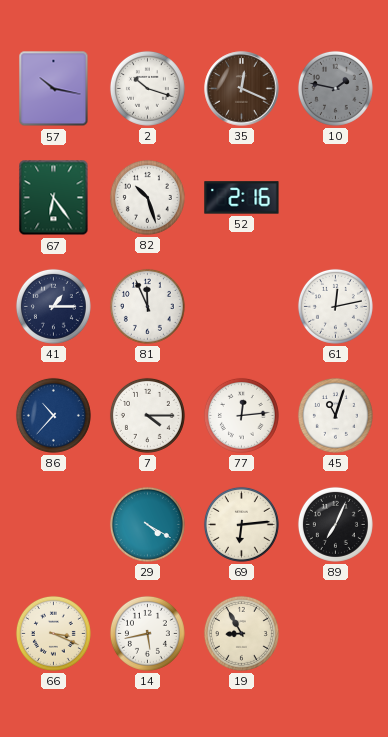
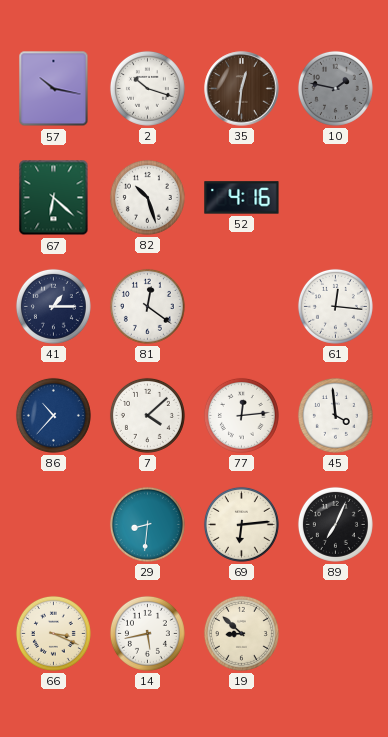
35: 12:19 -> 12:31
67: 6:24 -> 6:22
52: 2:16 -> 4:16
81: 11:56 -> 12:21
61: 12:13 -> 12:16
7: 4:15 -> 4:08
45: 11:03 -> 3:59
29: 4:20 -> 8:31
19: 8:55 -> 8:52
